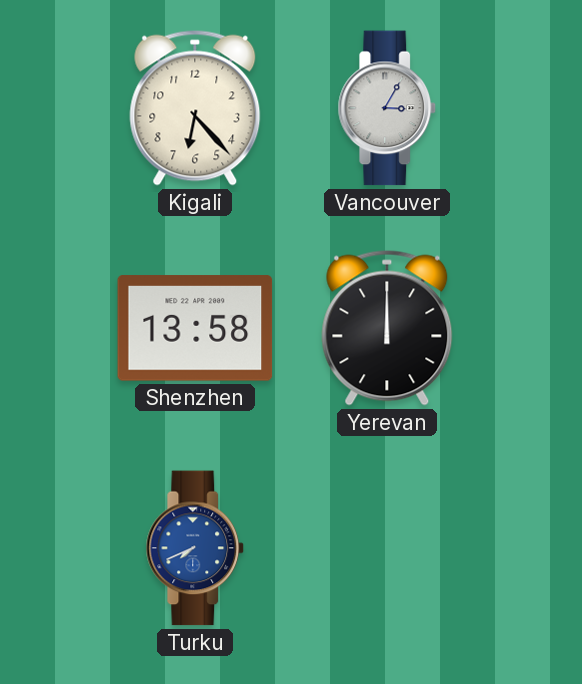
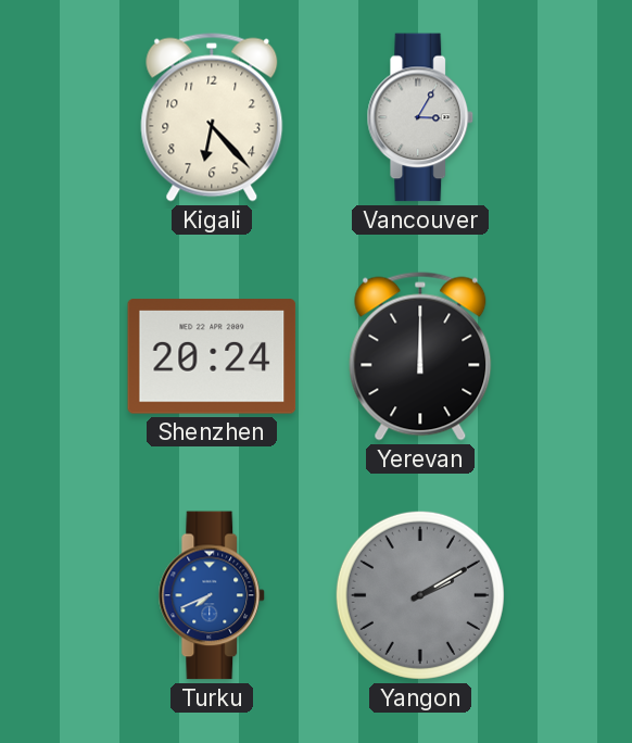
Shenzhen: 13:58 -> 20:24
Yangon: none -> 2:10
